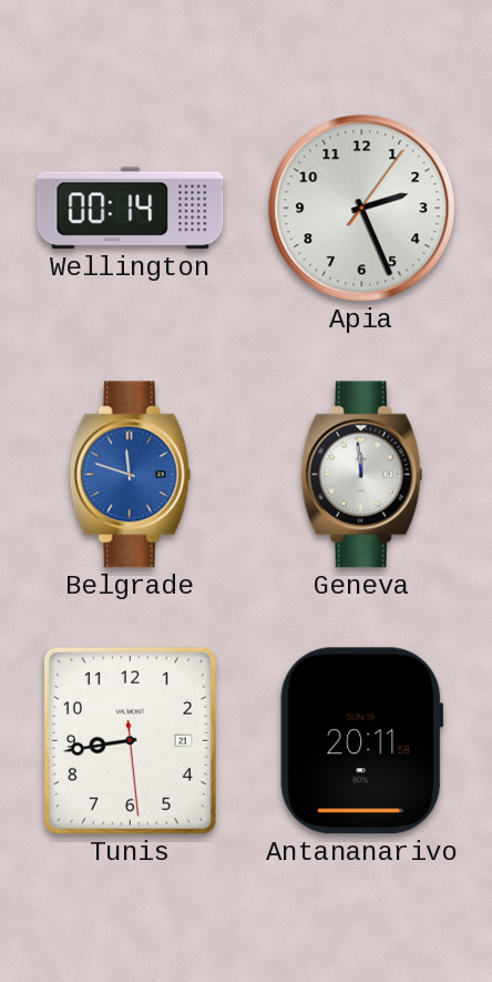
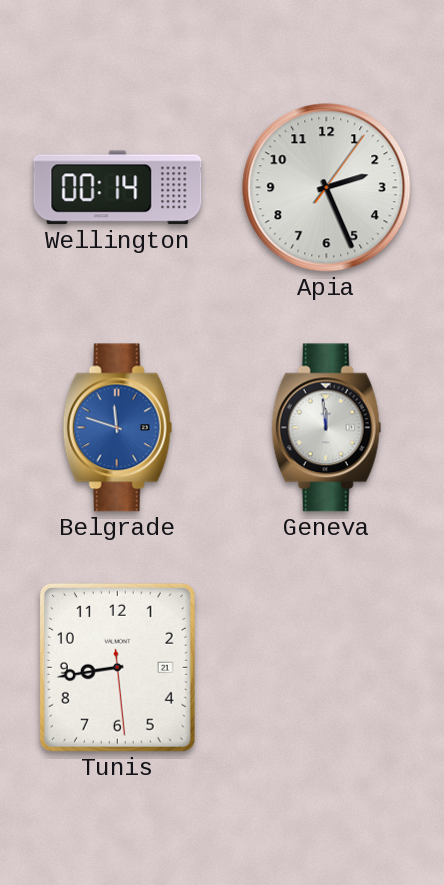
Antananarivo: 20:11 -> none
